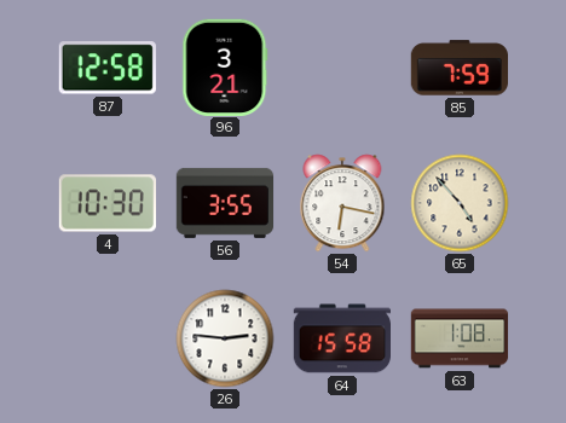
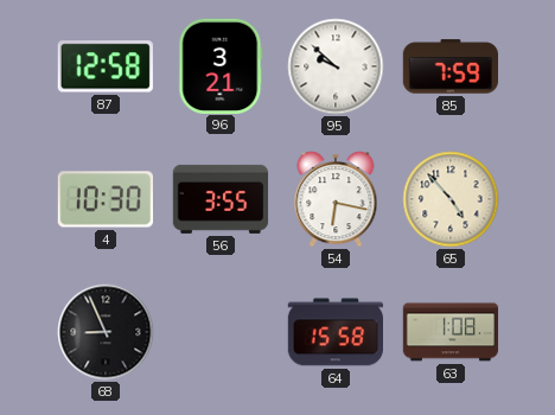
95: none -> 9:52
68: none -> 8:56
26: 2:46 -> none
